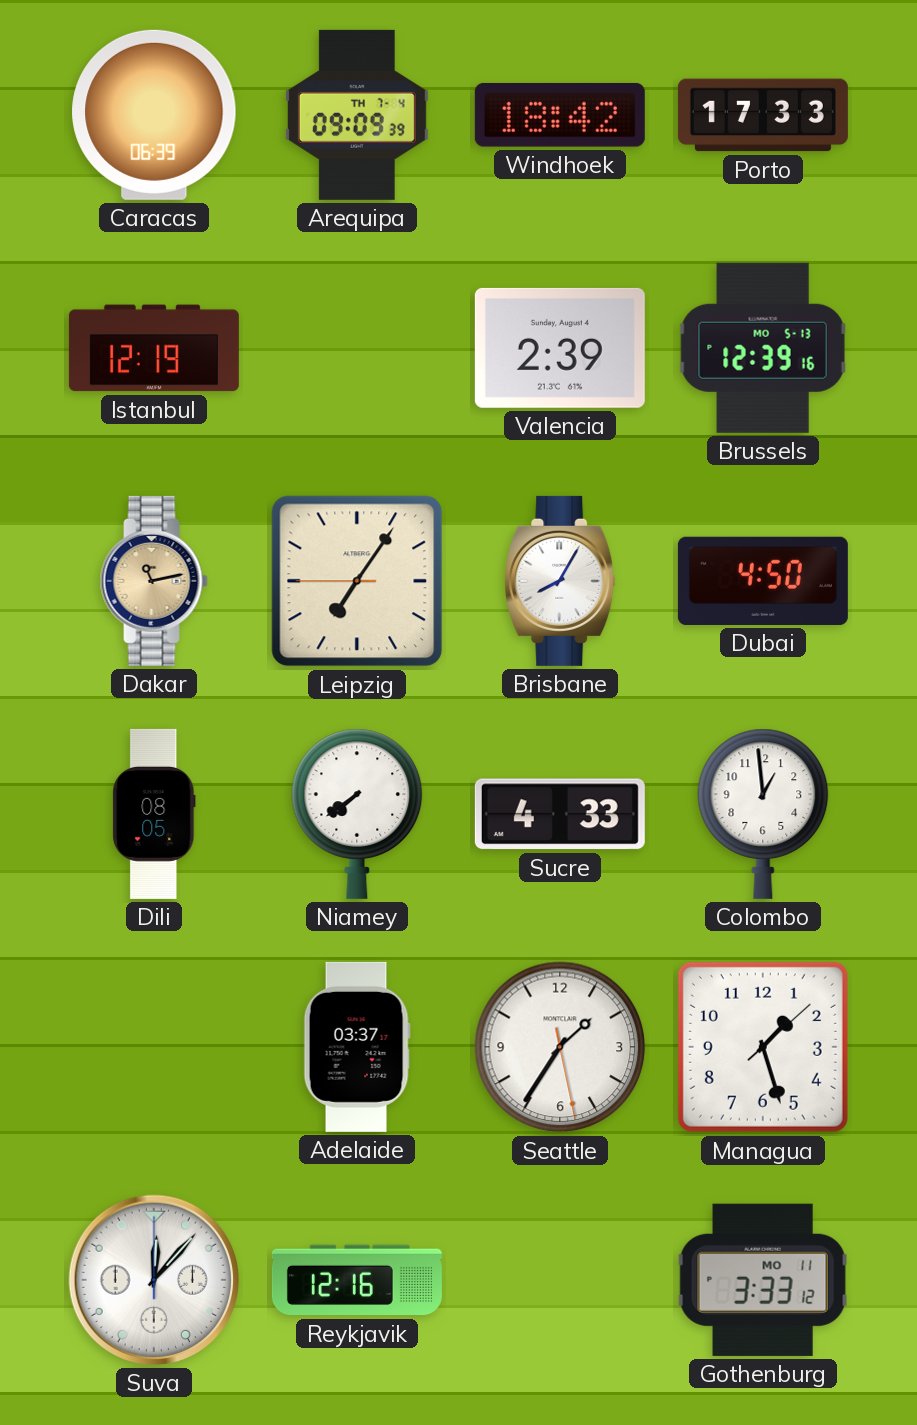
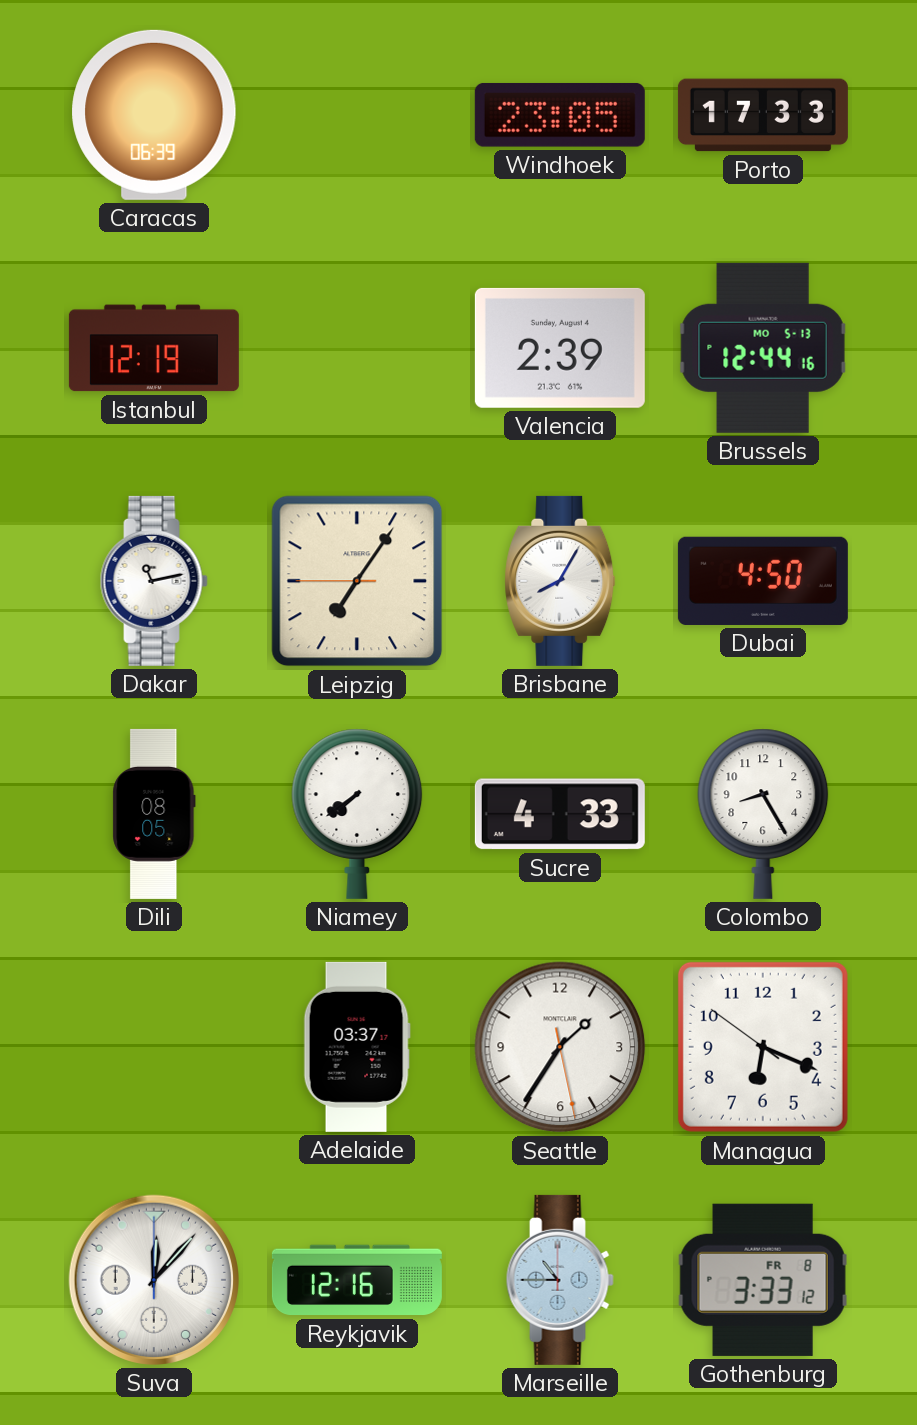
Arequipa: 09:09 -> none
Windhoek: 18:42 -> 23:05
Brussels: 12:39 -> 12:44
Dakar dial: champagne -> white
Colombo: 12:59 -> 8:25
Managua: 1:27 -> 6:18
Marseille: none -> 10:45
Gothenburg date: MO 11 -> FR 8
